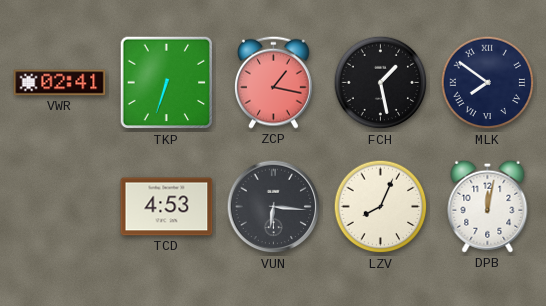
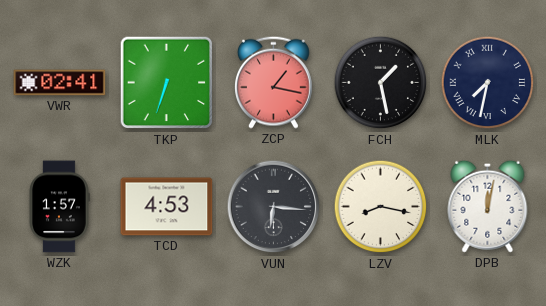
MLK: 7:51 -> 7:32
WZK: none -> 1:57
LZV: 8:04 -> 8:17
